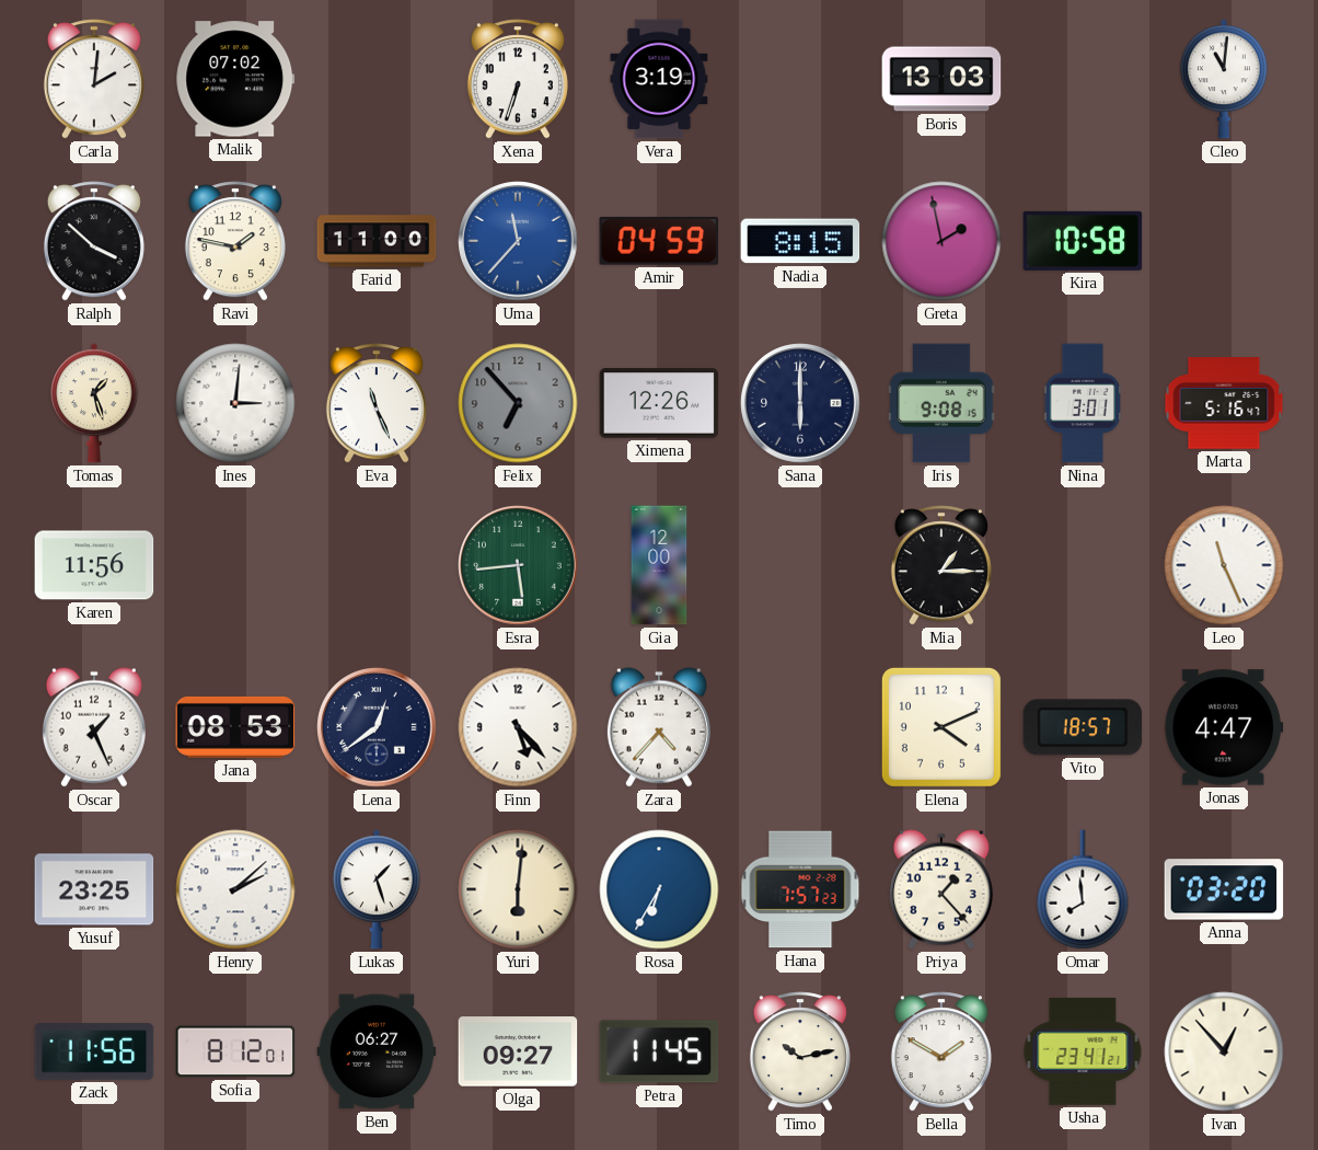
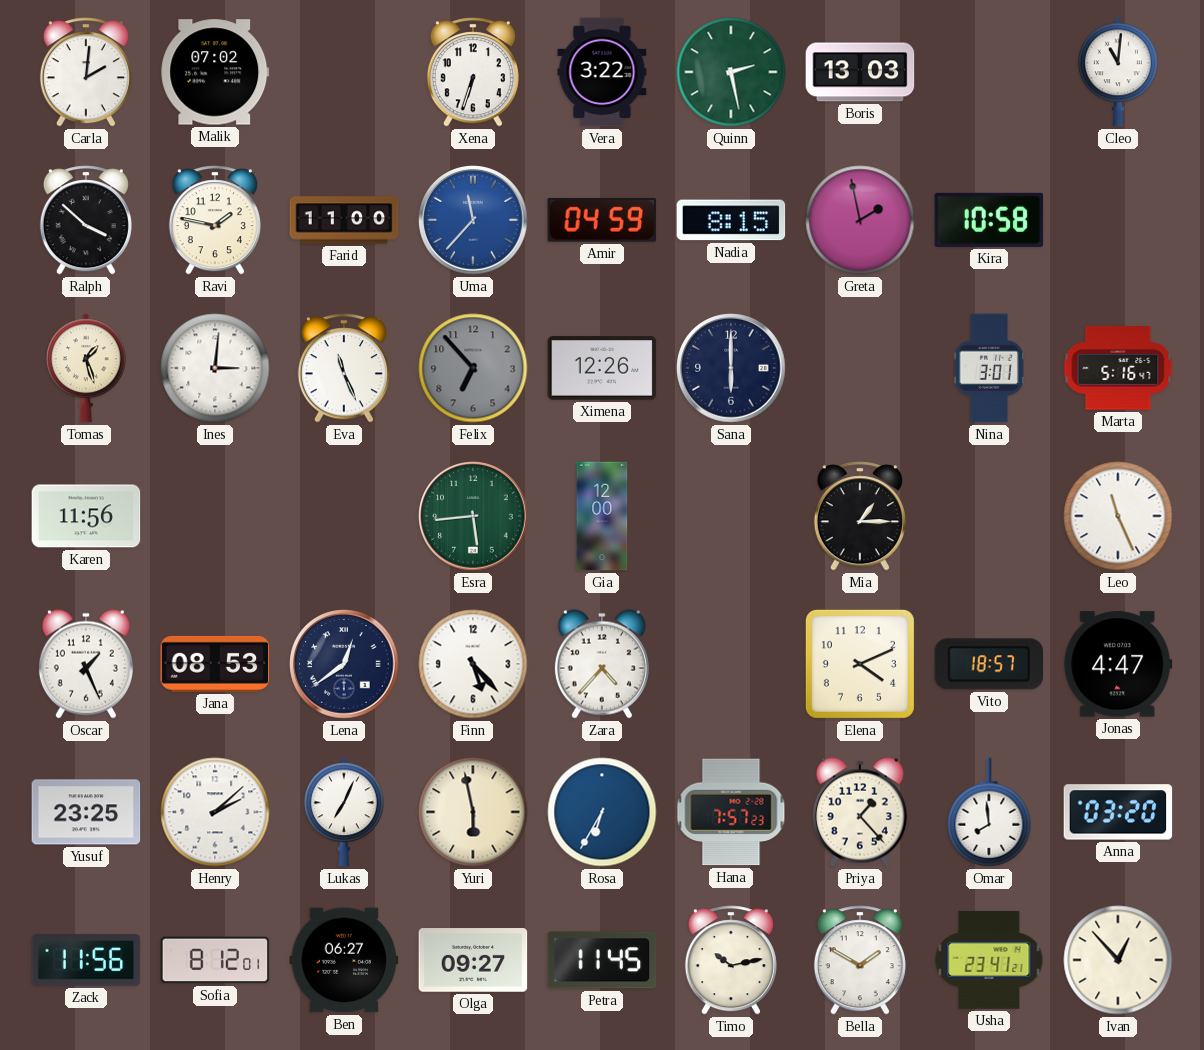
Vera: 3:19 -> 3:22
Quinn: none -> 2:28
Iris: 9:08 -> none
Lukas: 1:27 -> 7:04
Yuri: 6:01 -> 5:58
